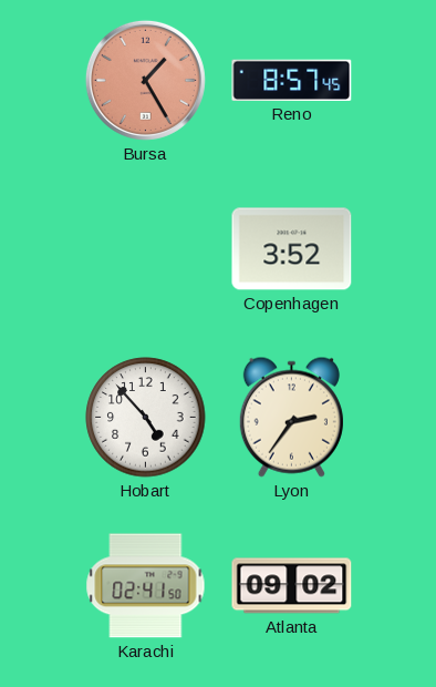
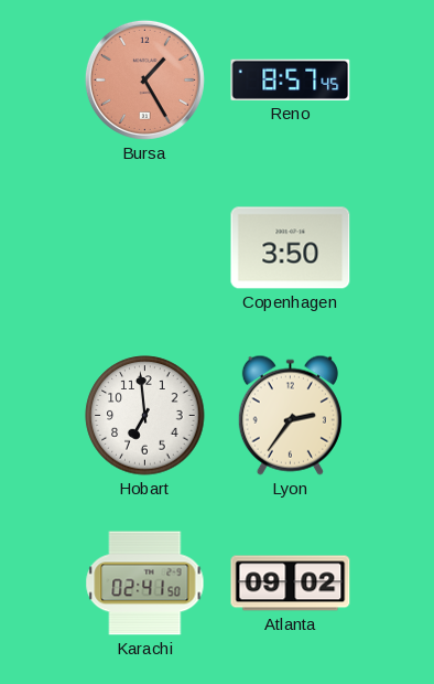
Copenhagen: 3:52 -> 3:50
Hobart: 4:53 -> 6:59
